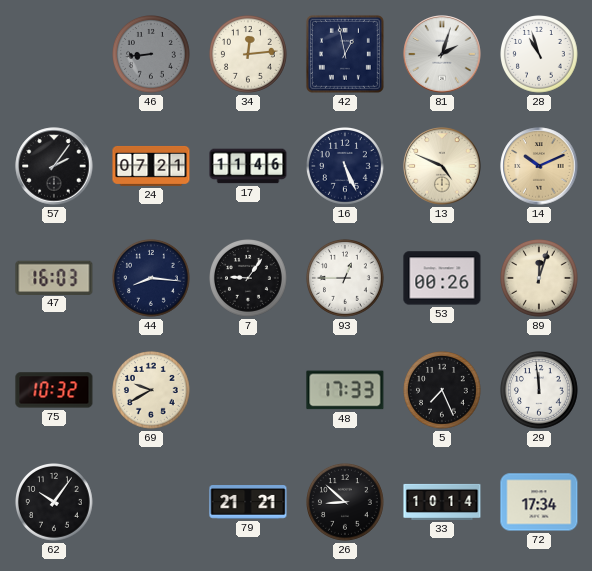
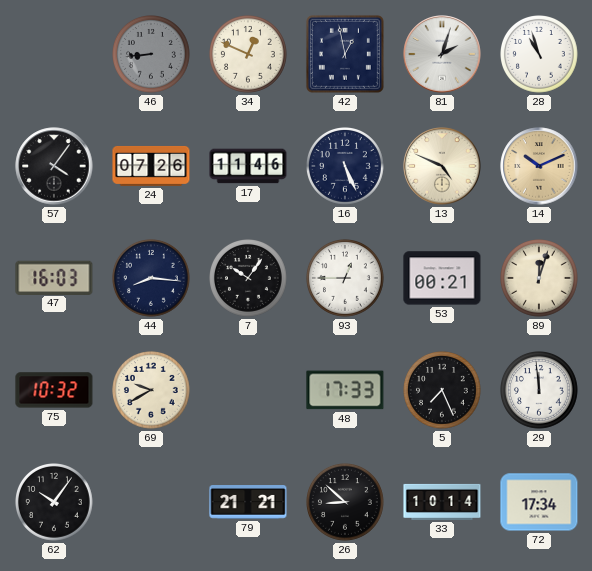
34: 12:14 -> 12:49
57: 2:06 -> 4:06
24: 07:21 -> 07:26
7: 9:06 -> 10:06
53: 00:26 -> 00:21
